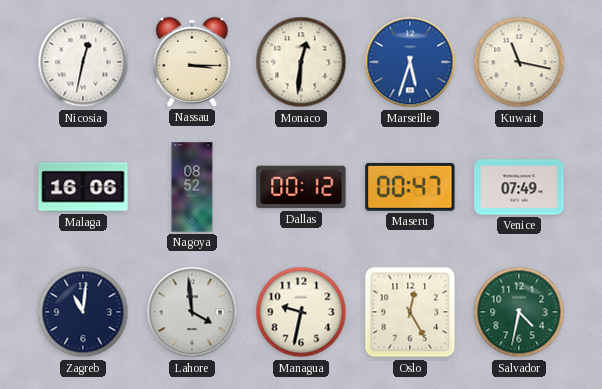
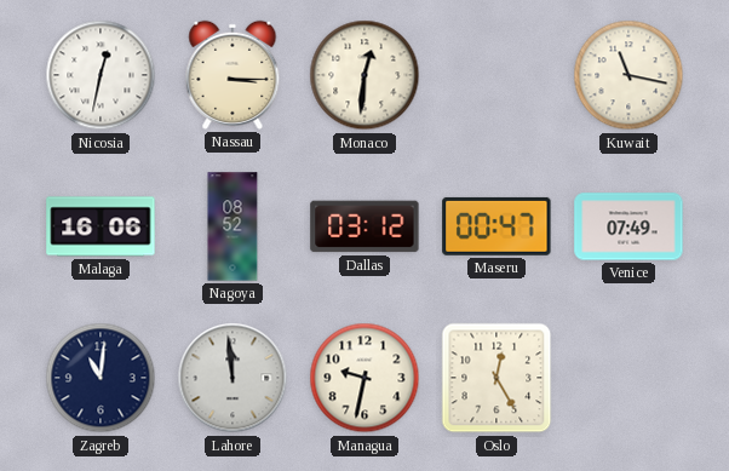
Marseille: 5:33 -> none
Dallas: 00:12 -> 03:12
Lahore: 3:59 -> 11:59
Salvador: 4:32 -> none
